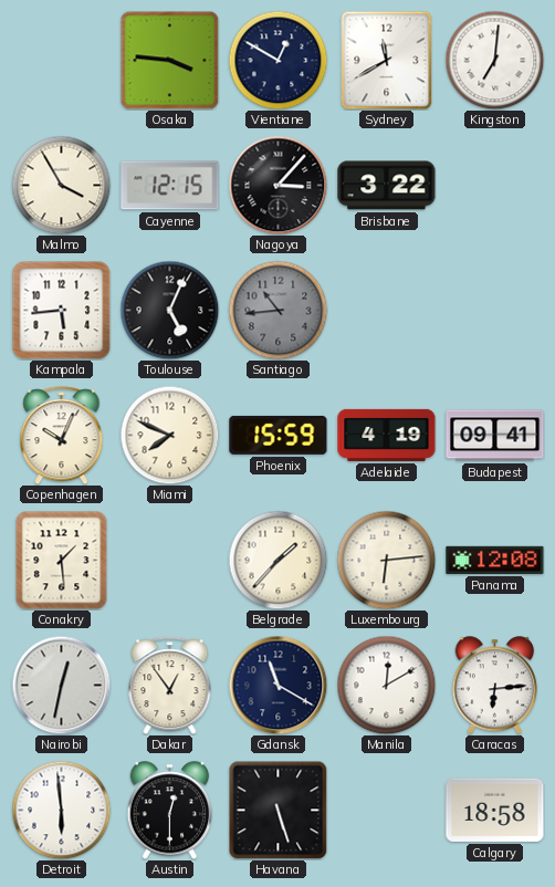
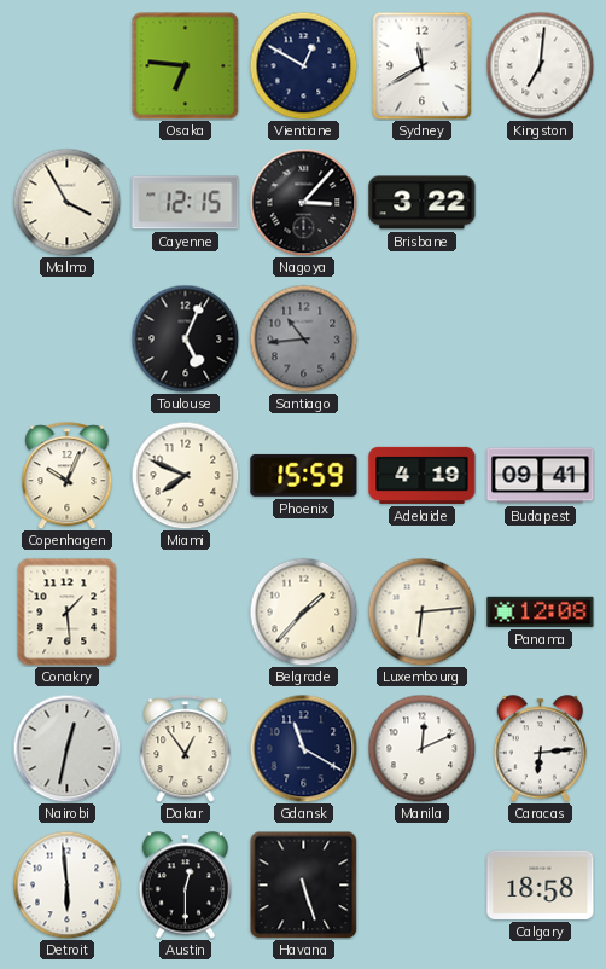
Osaka: 3:46 -> 6:46
Kampala: 5:44 -> none
Manila: 12:10 -> 12:11
